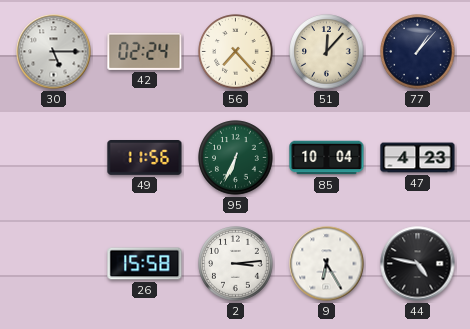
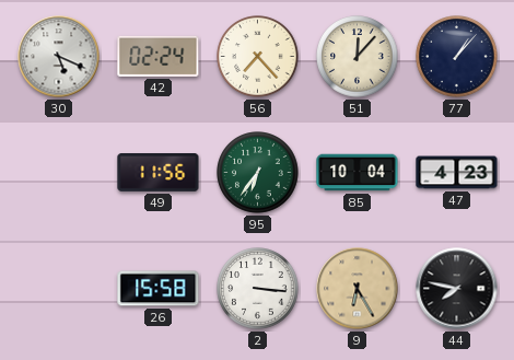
30: 5:15 -> 5:19
95: 6:34 -> 6:36
2: 3:14 -> 3:16
9 dial: white -> champagne
44: 4:47 -> 7:47
